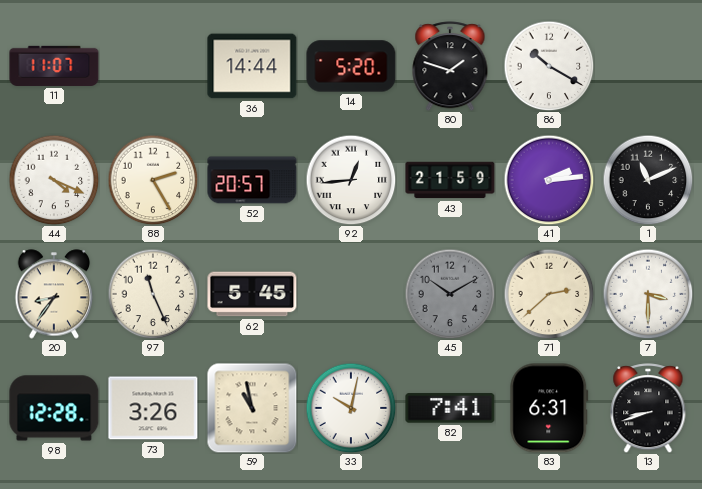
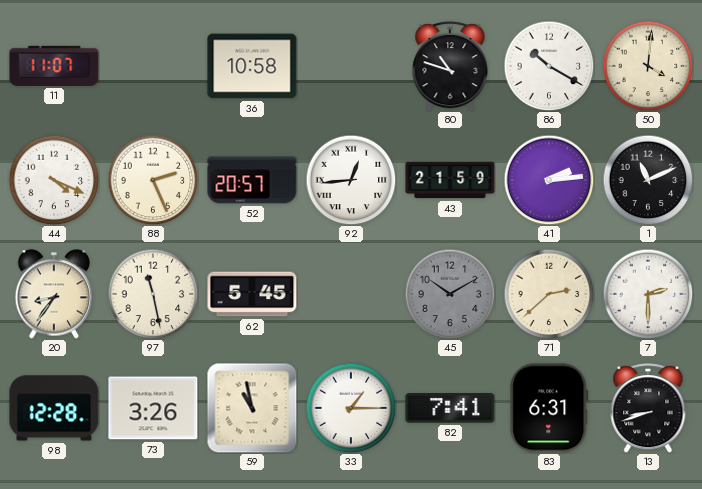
36: 14:44 -> 10:58
14: 5:20 -> none
80: 1:48 -> 10:48
50: none -> 4:01
88: 2:25 -> 2:26
97: 11:26 -> 11:28
7: 3:30 -> 2:30
33: 10:02 -> 1:15
